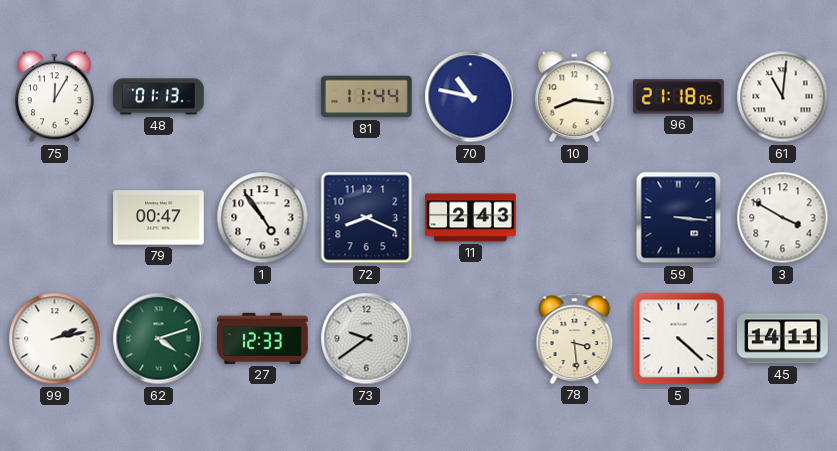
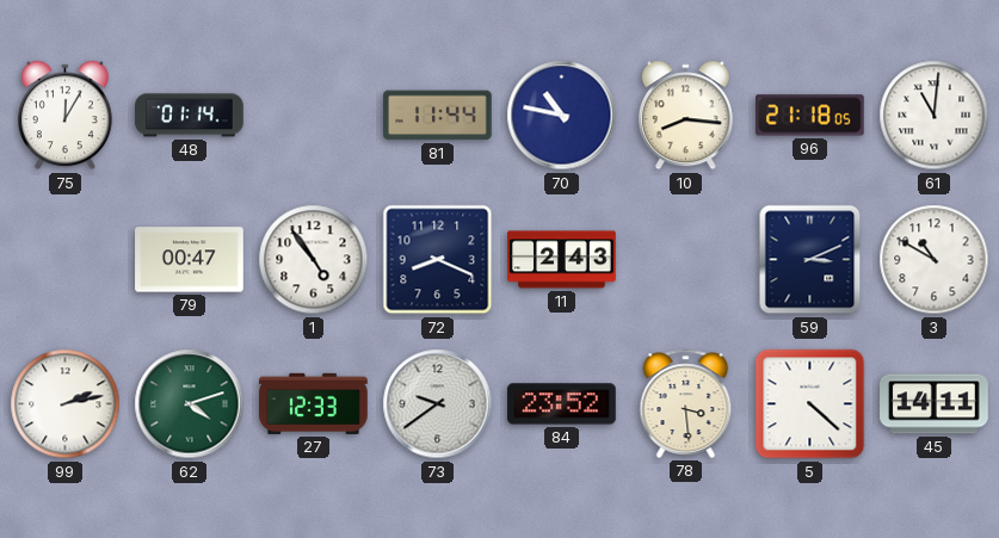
48: 01:13 -> 01:14
59: 3:16 -> 3:11
3: 3:50 -> 10:50
84: none -> 23:52
